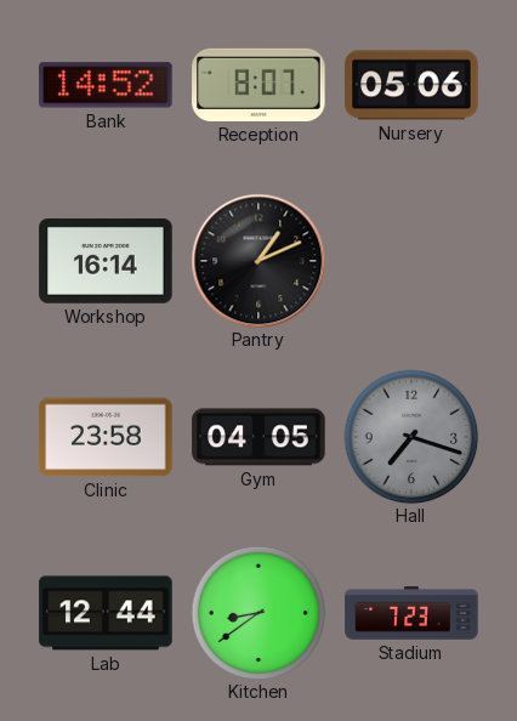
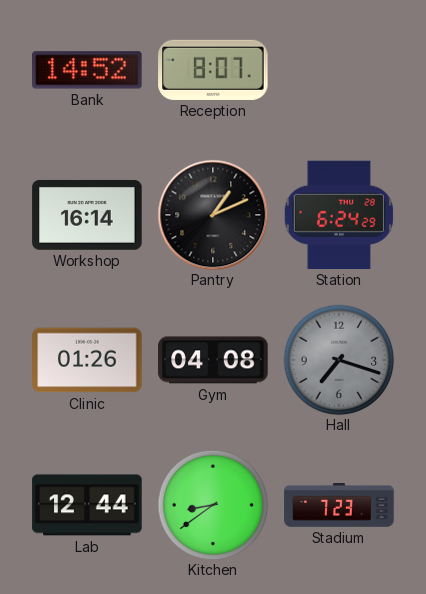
Nursery: 05:06 -> none
Station: none -> 6:24
Clinic: 23:58 -> 01:26
Gym: 04:05 -> 04:08
